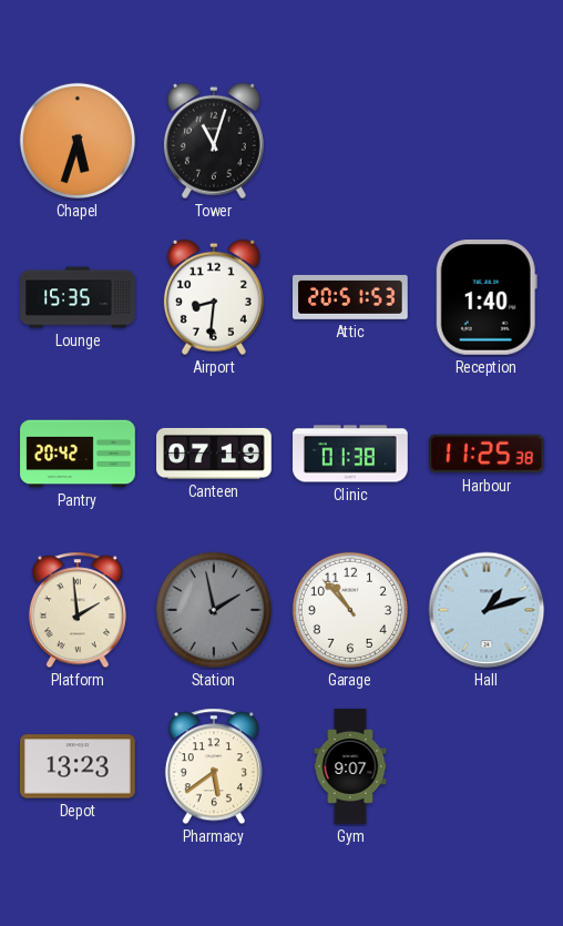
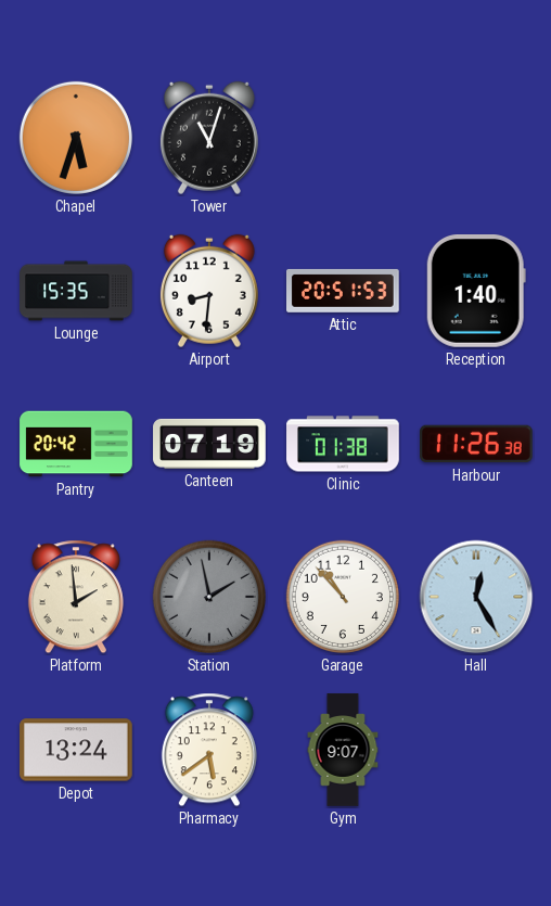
Harbour: 11:25 -> 11:26
Hall: 1:12 -> 12:25
Depot: 13:23 -> 13:24
